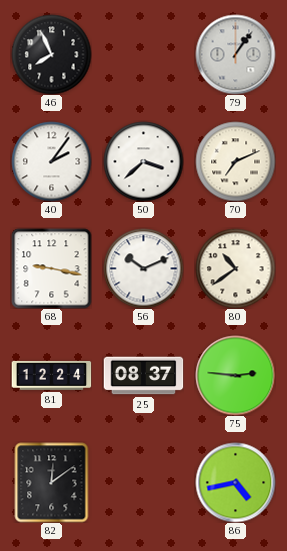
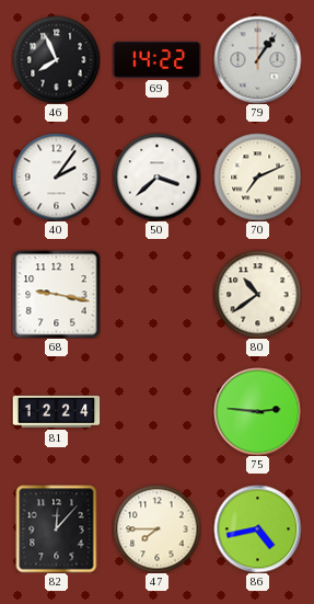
69: none -> 14:22
56: 10:11 -> none
25: 08:37 -> none
82: 12:09 -> 12:07
47: none -> 7:45
